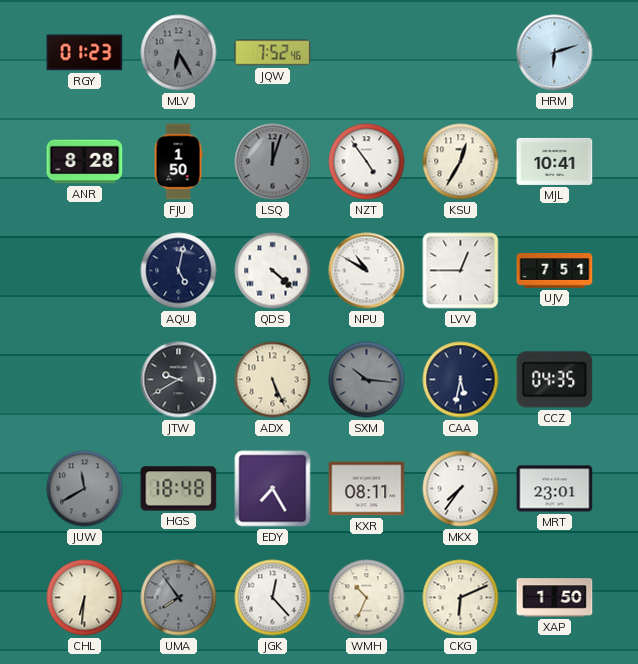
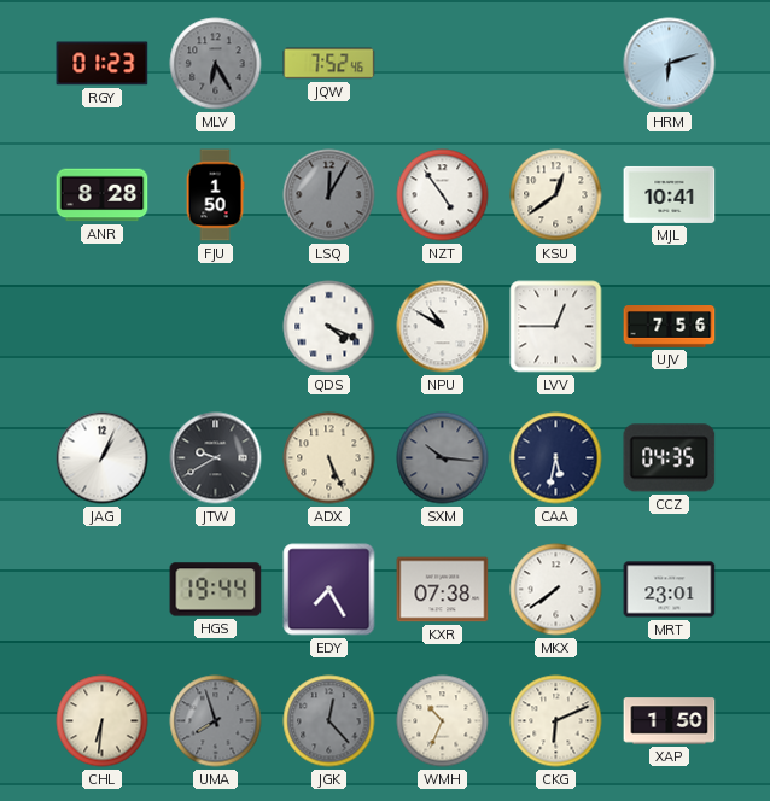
LSQ: 12:03 -> 12:05
KSU: 12:35 -> 12:39
AQU: 5:02 -> none
QDS: 4:22 -> 4:19
UJV: 7:51 -> 7:56
JAG: none -> 1:04
JUW: 11:40 -> none
HGS: 18:48 -> 19:44
KXR: 08:11 -> 07:38
MKX: 7:36 -> 7:39
UMA: 7:54 -> 7:57
JGK dial: white -> grey
